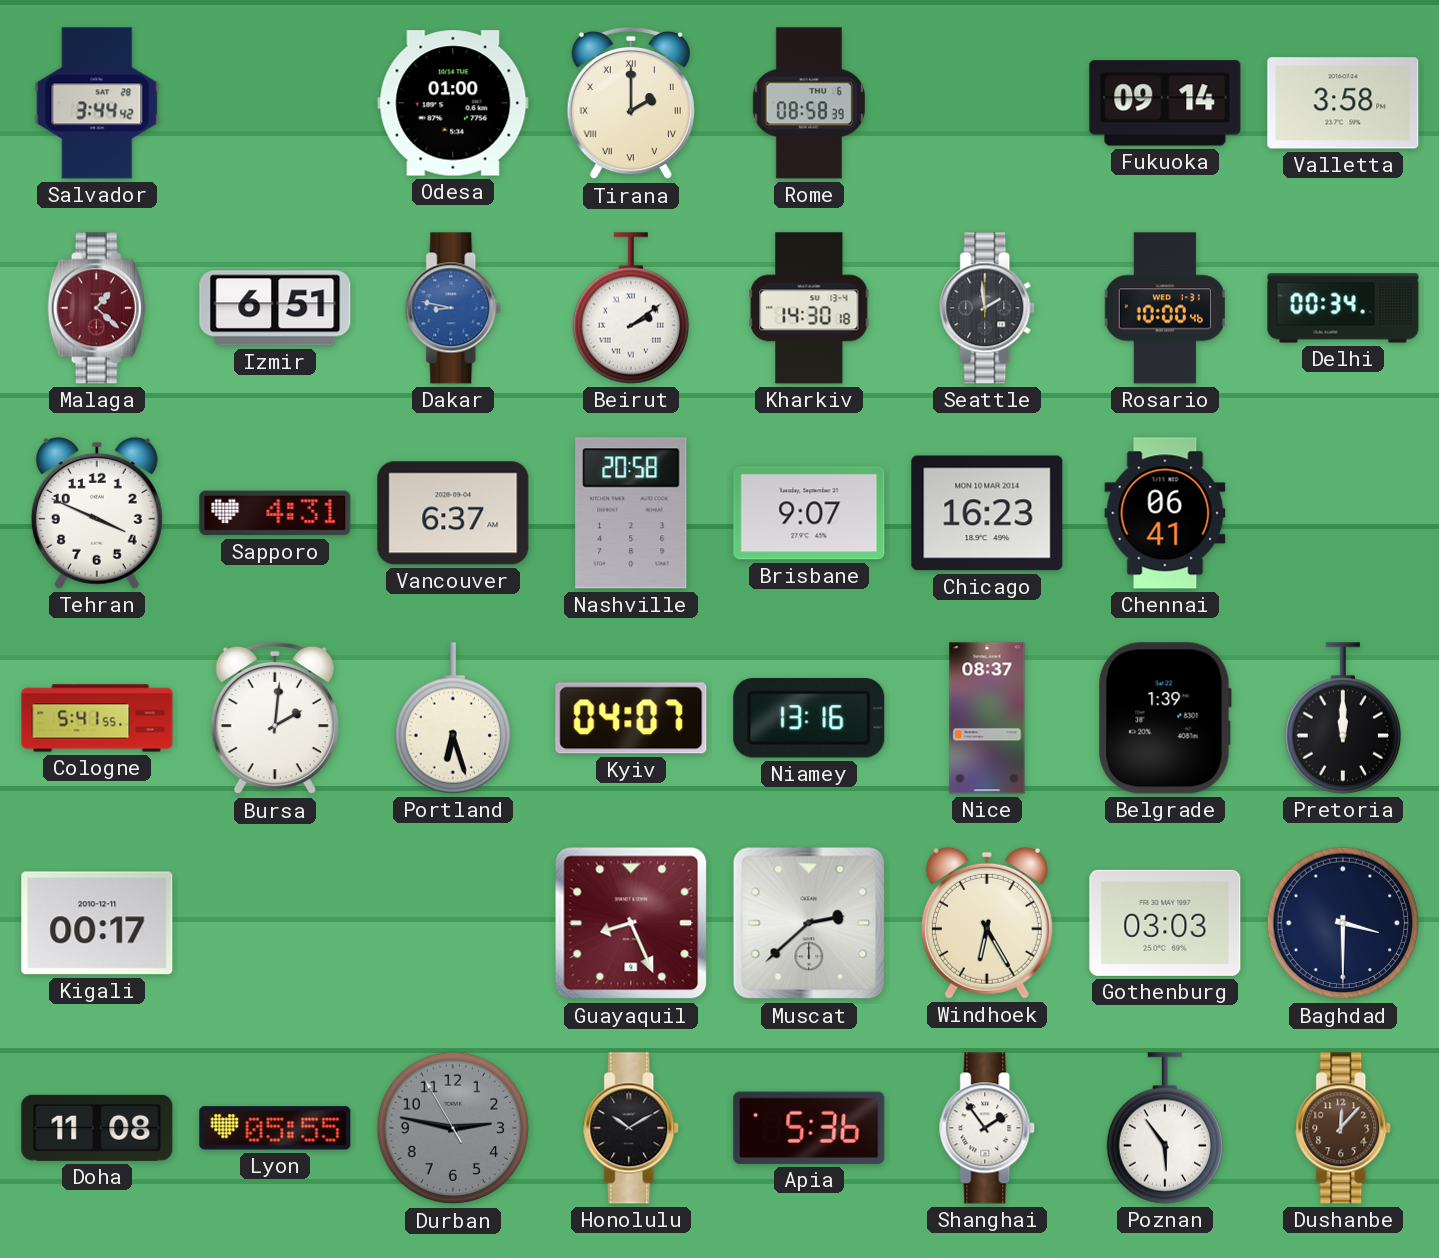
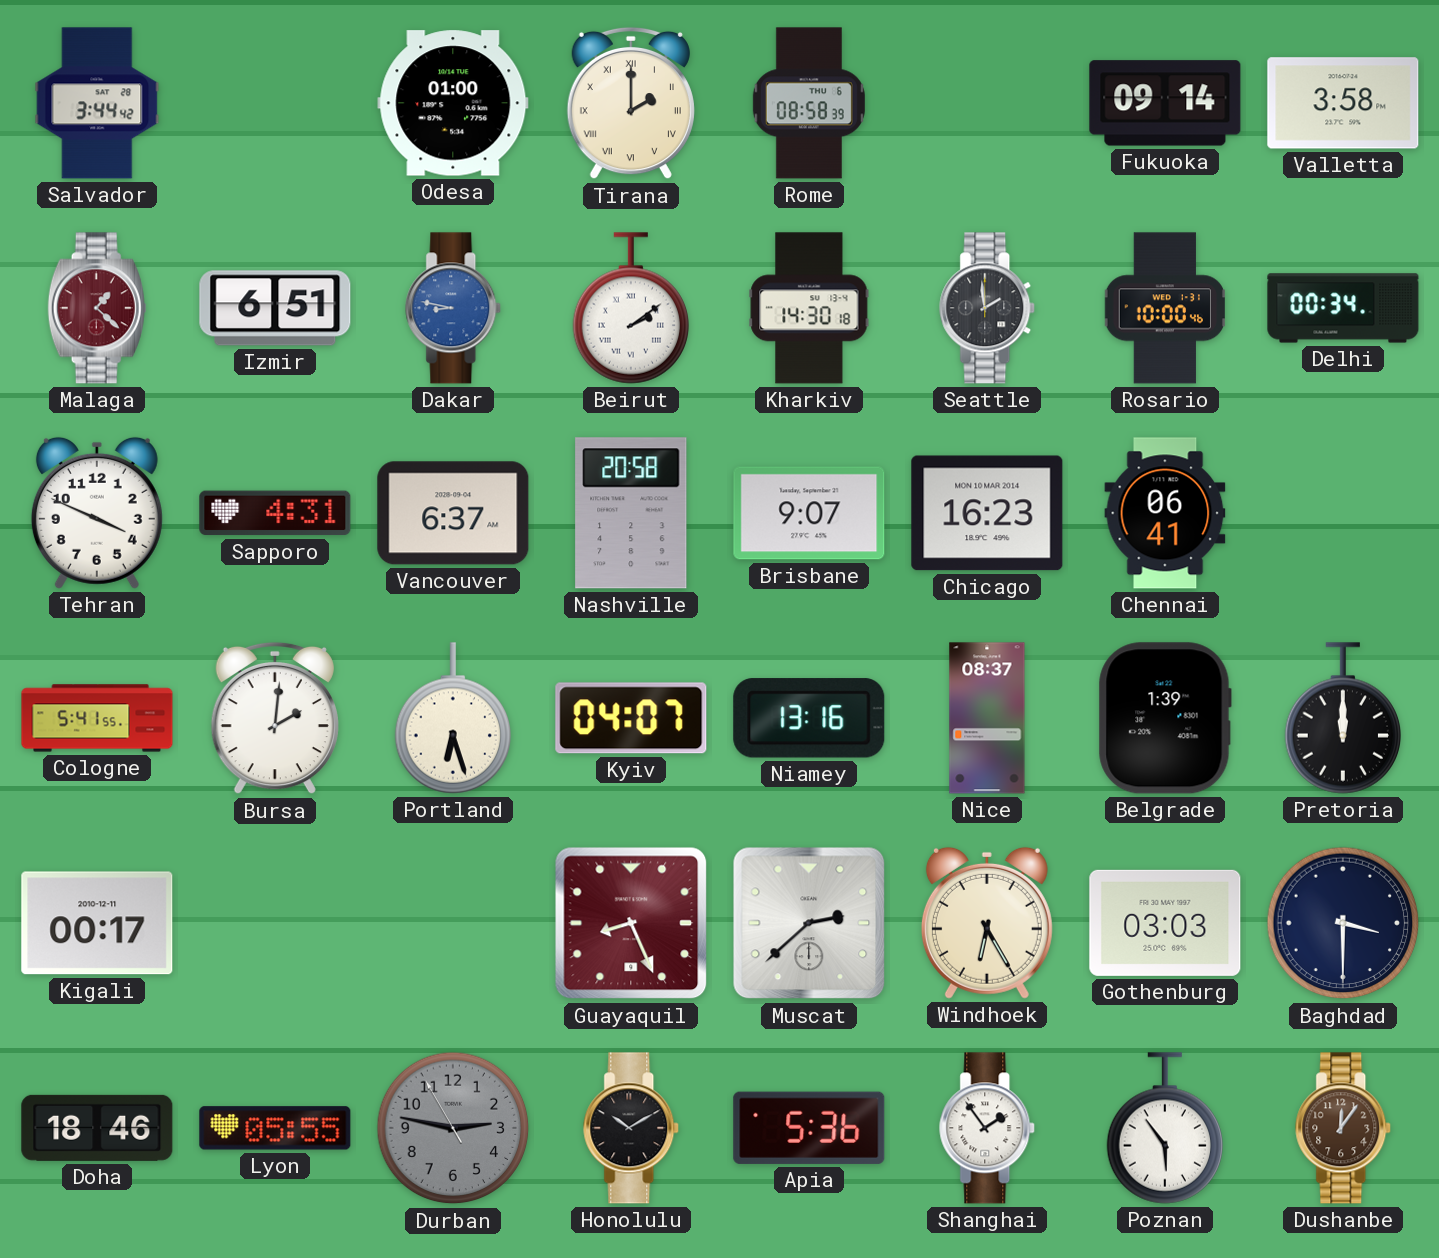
Doha: 11:08 -> 18:46
Dushanbe: 12:07 -> 12:06
